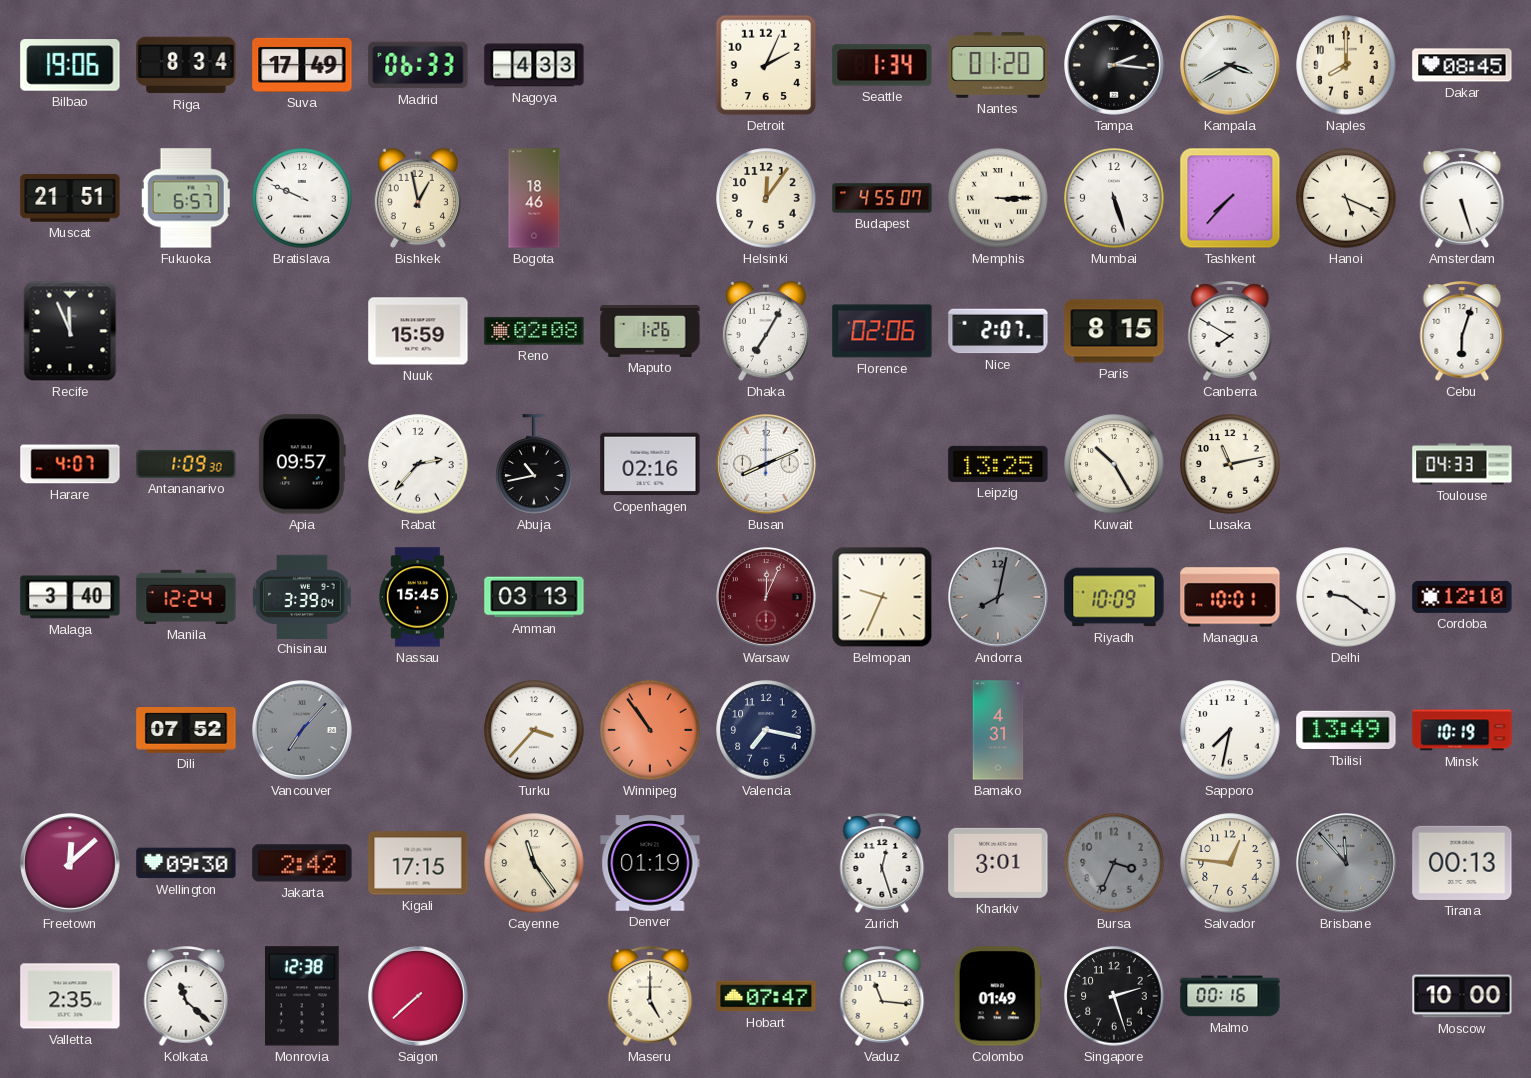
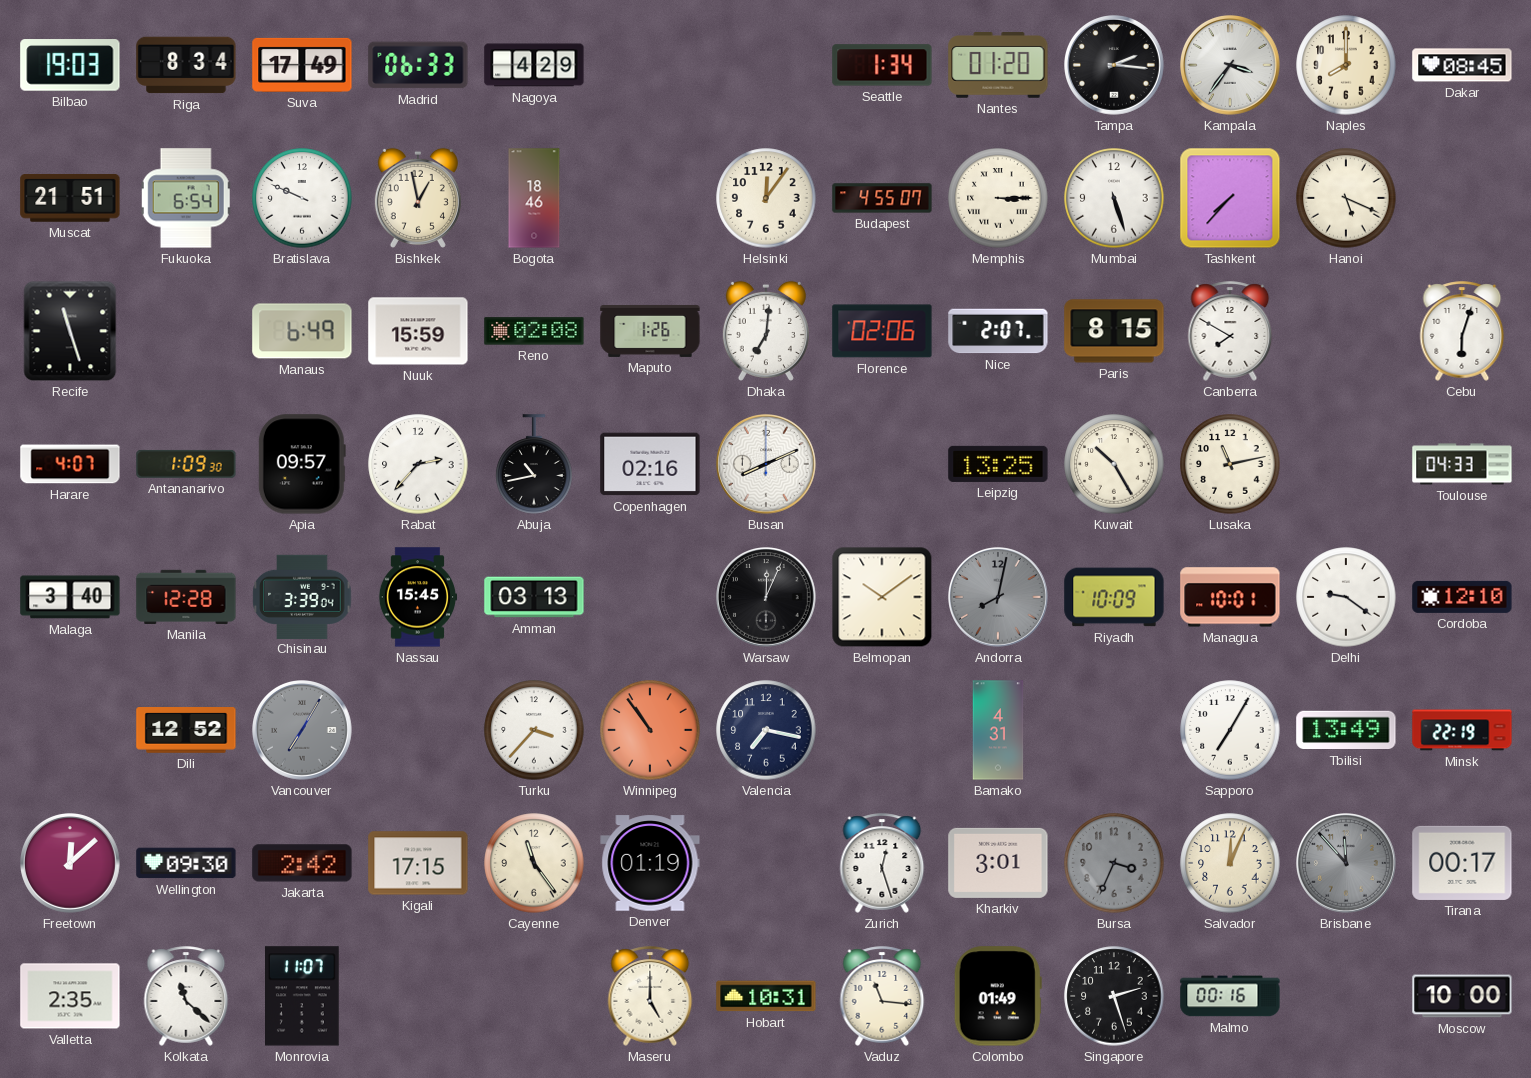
Bilbao: 19:06 -> 19:03
Nagoya: 4:33 -> 4:29
Detroit: 2:04 -> none
Kampala: 3:40 -> 3:36
Fukuoka: 6:57 -> 6:54
Amsterdam: 5:27 -> none
Recife: 11:56 -> 11:27
Manaus: none -> 6:49
Dhaka: 7:05 -> 7:01
Manila: 12:24 -> 12:28
Warsaw dial: burgundy -> black
Belmopan: 9:34 -> 10:09
Dili: 07:52 -> 12:52
Vancouver: 7:07 -> 7:05
Sapporo: 7:32 -> 7:05
Minsk: 10:19 -> 22:19
Salvador: 12:46 -> 12:04
Tirana: 00:13 -> 00:17
Monrovia: 12:38 -> 11:07
Saigon: 7:38 -> none
Hobart: 07:47 -> 10:31
